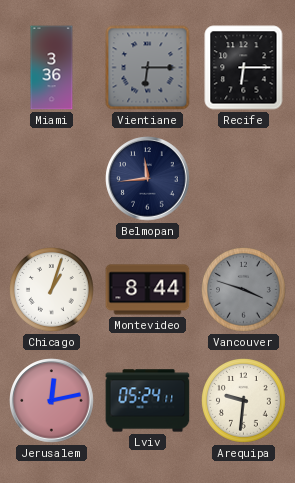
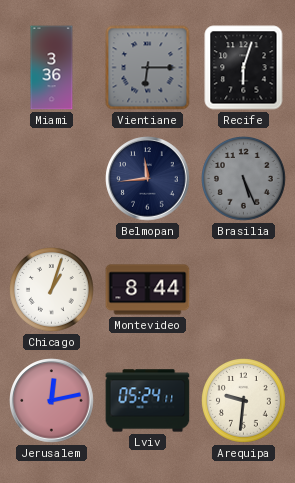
Recife: 6:15 -> 6:03
Brasilia: none -> 5:26
Vancouver: 3:48 -> none
